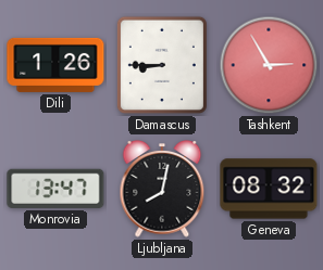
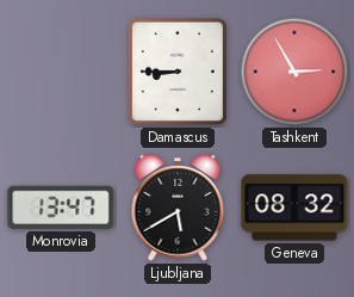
Dili: 1:26 -> none
Ljubljana: 8:02 -> 5:40
